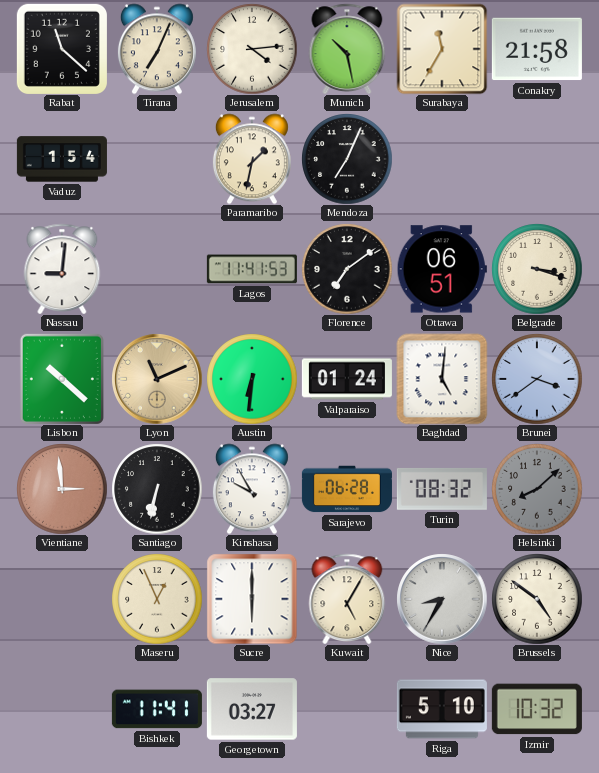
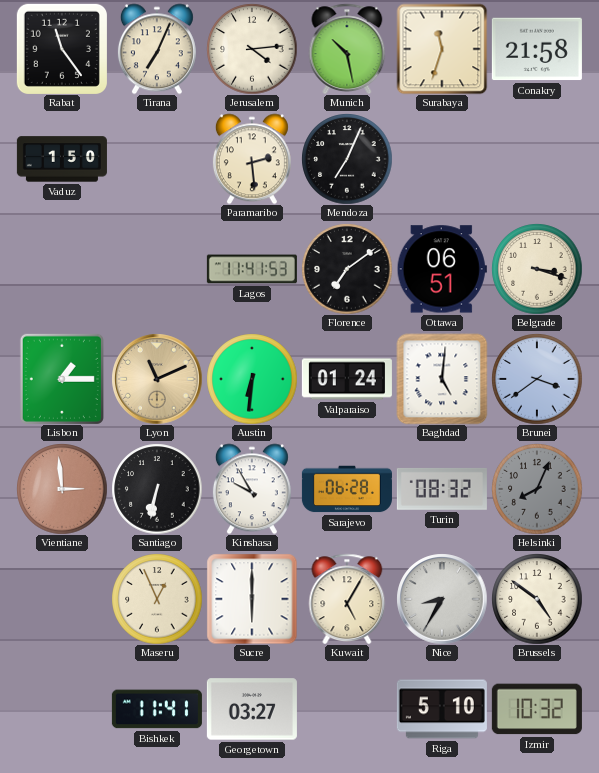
Rabat: 11:22 -> 11:24
Surabaya: 11:35 -> 11:33
Vaduz: 1:54 -> 1:50
Paramaribo: 1:32 -> 2:29
Nassau: 9:01 -> none
Lisbon: 10:22 -> 1:15
Helsinki: 8:08 -> 8:04
